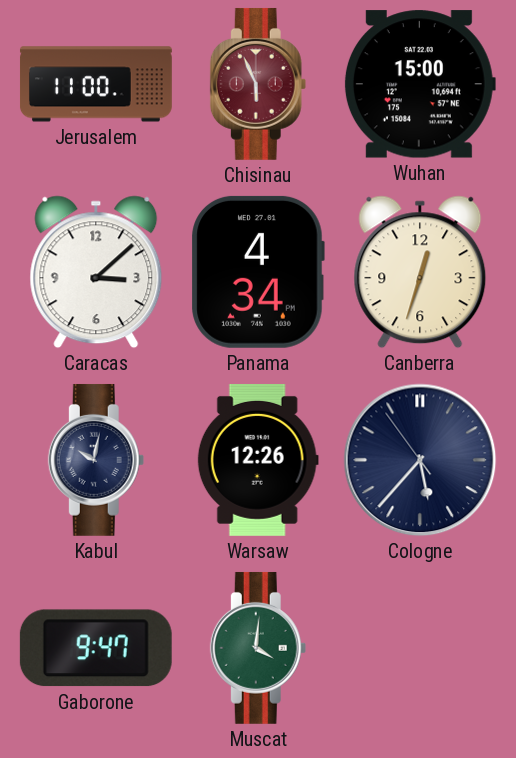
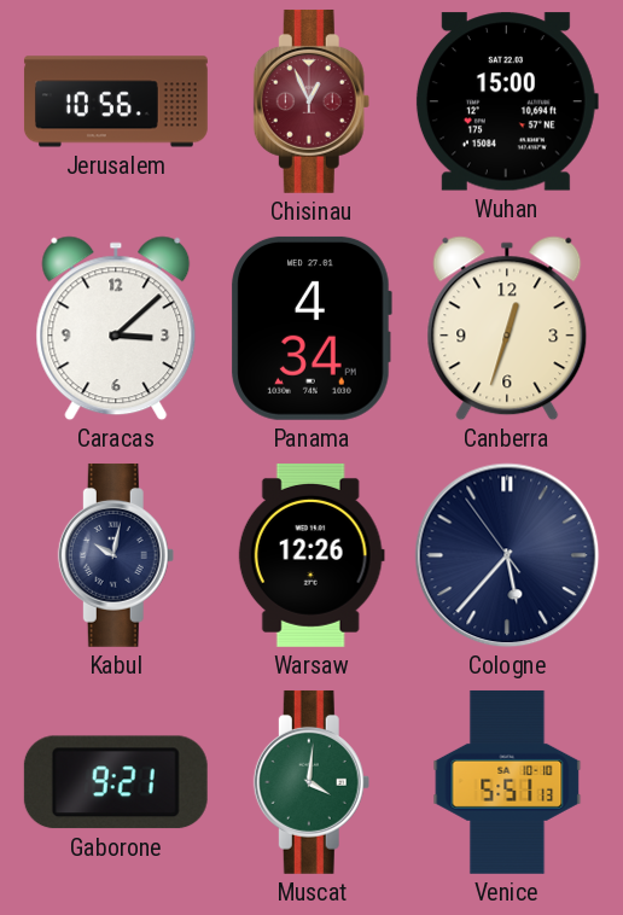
Jerusalem: 11:00 -> 10:56
Chisinau: 5:56 -> 12:56
Gaborone: 9:47 -> 9:21
Venice: none -> 5:51
